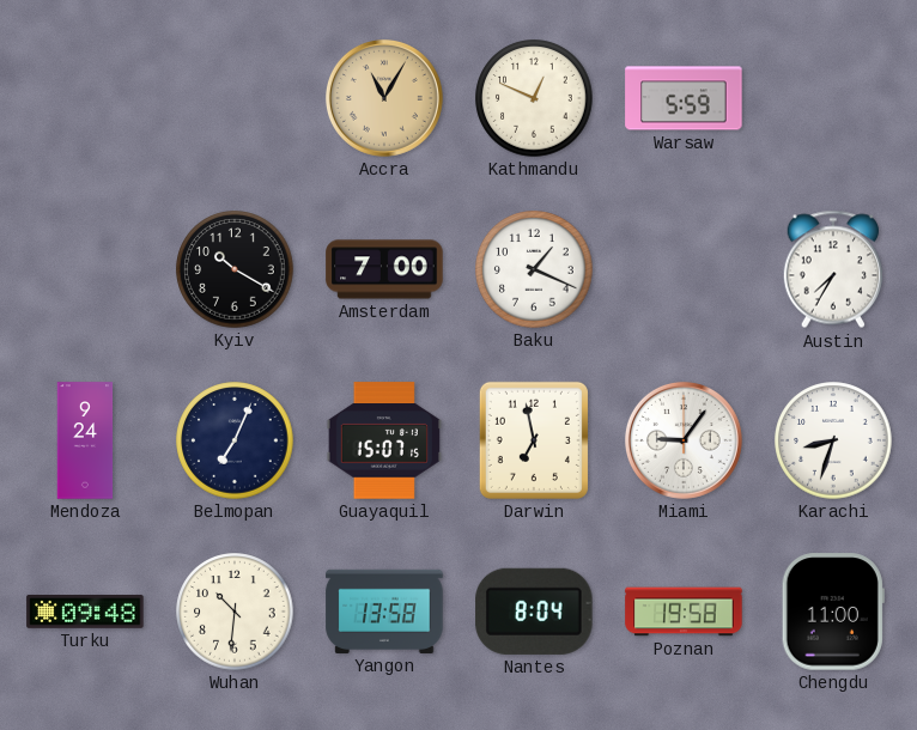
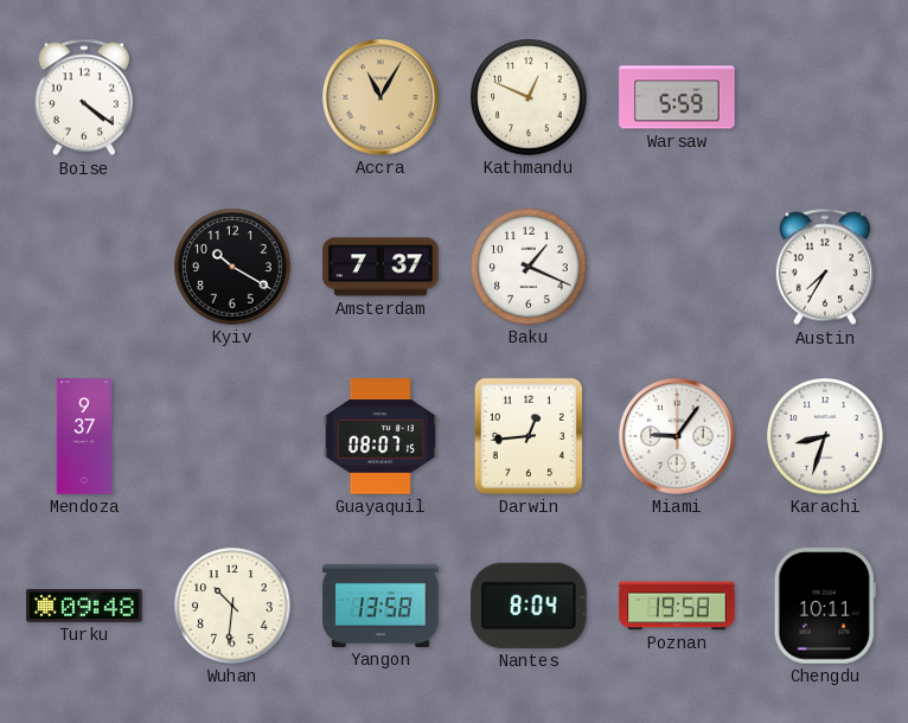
Boise: none -> 4:21
Amsterdam: 7:00 -> 7:37
Mendoza: 9:24 -> 9:37
Belmopan: 7:04 -> none
Guayaquil: 15:07 -> 08:07
Darwin: 6:58 -> 12:44
Chengdu: 11:00 -> 10:11
